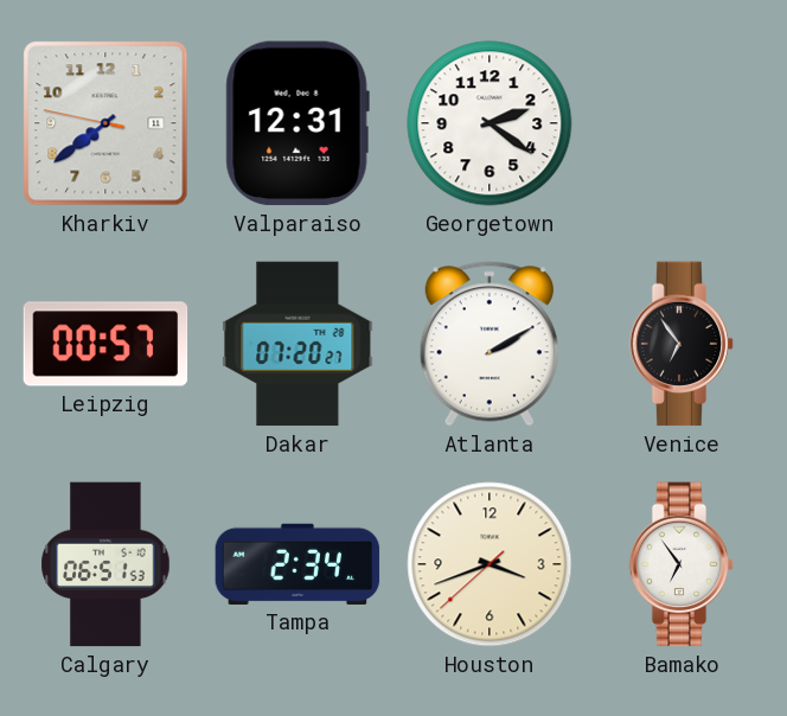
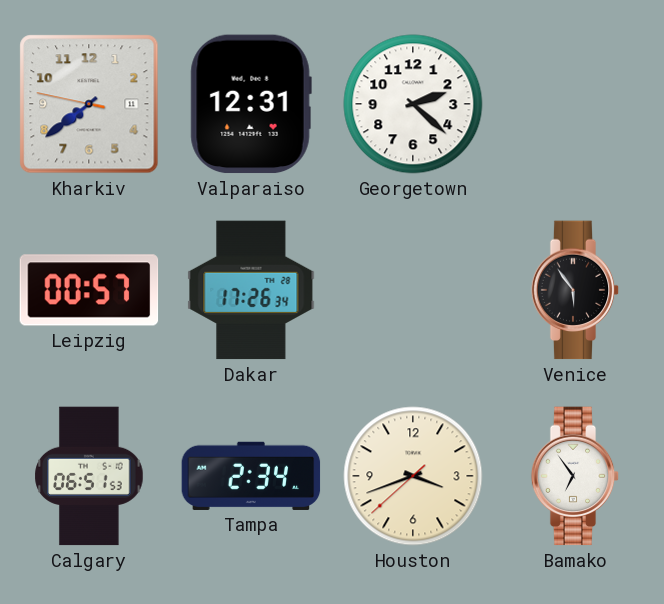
Georgetown: 2:21 -> 2:22
Dakar: 07:20 -> 17:26
Atlanta: 2:10 -> none
Venice: 6:54 -> 5:54
